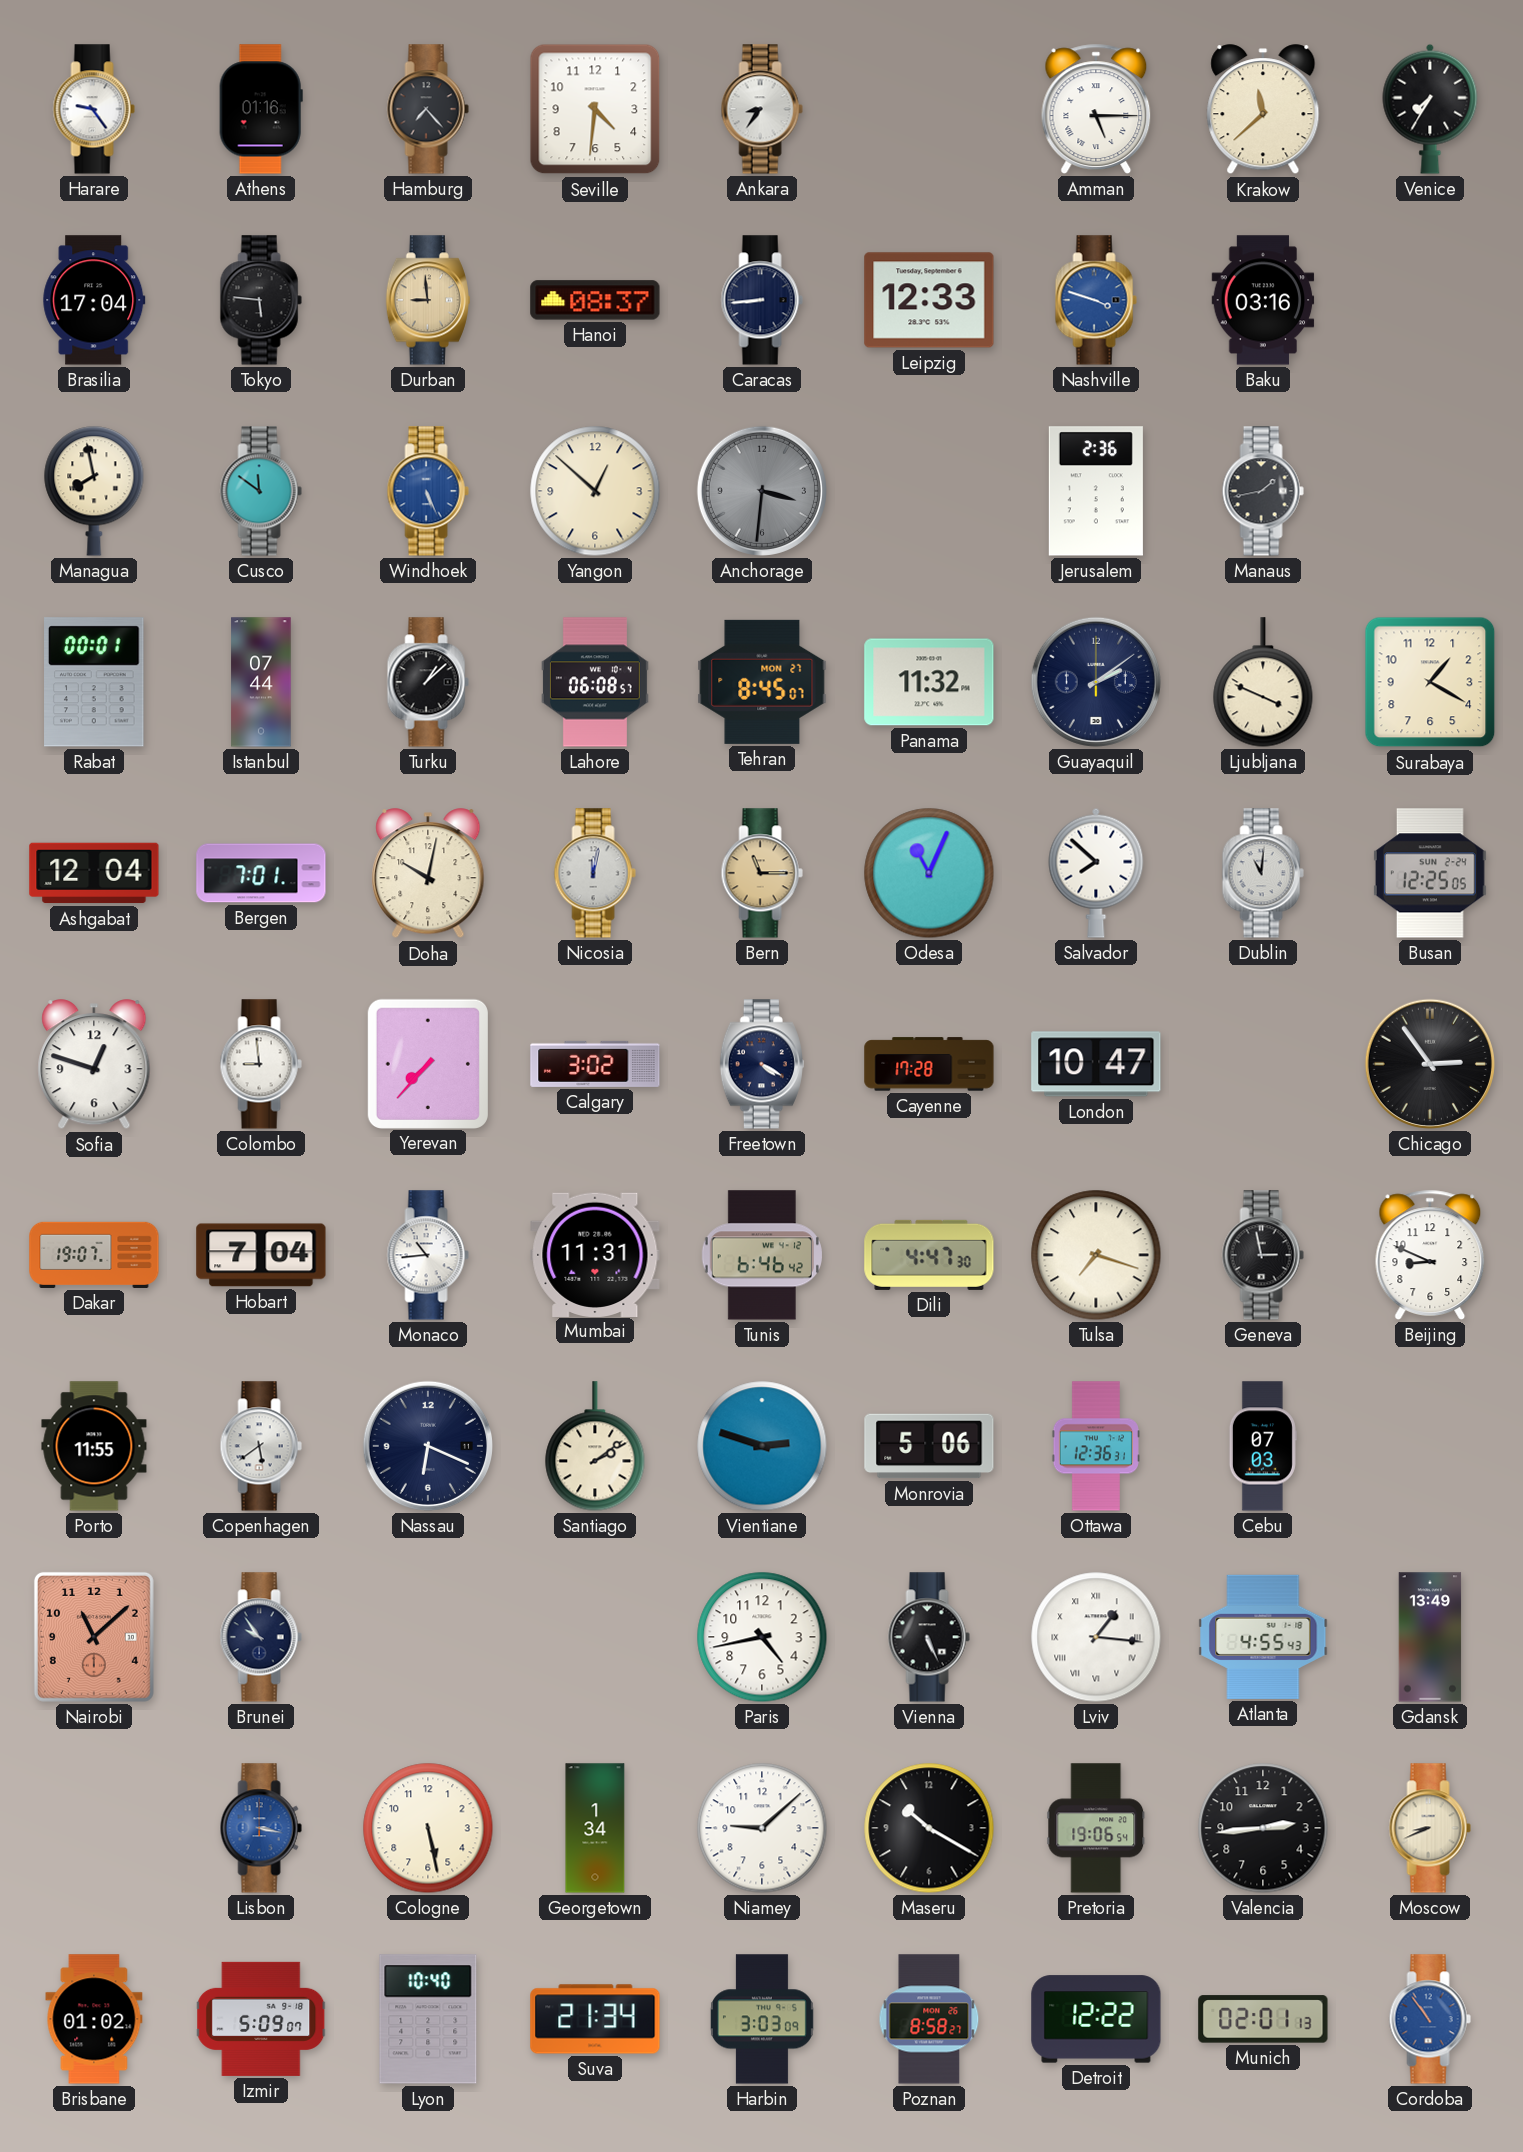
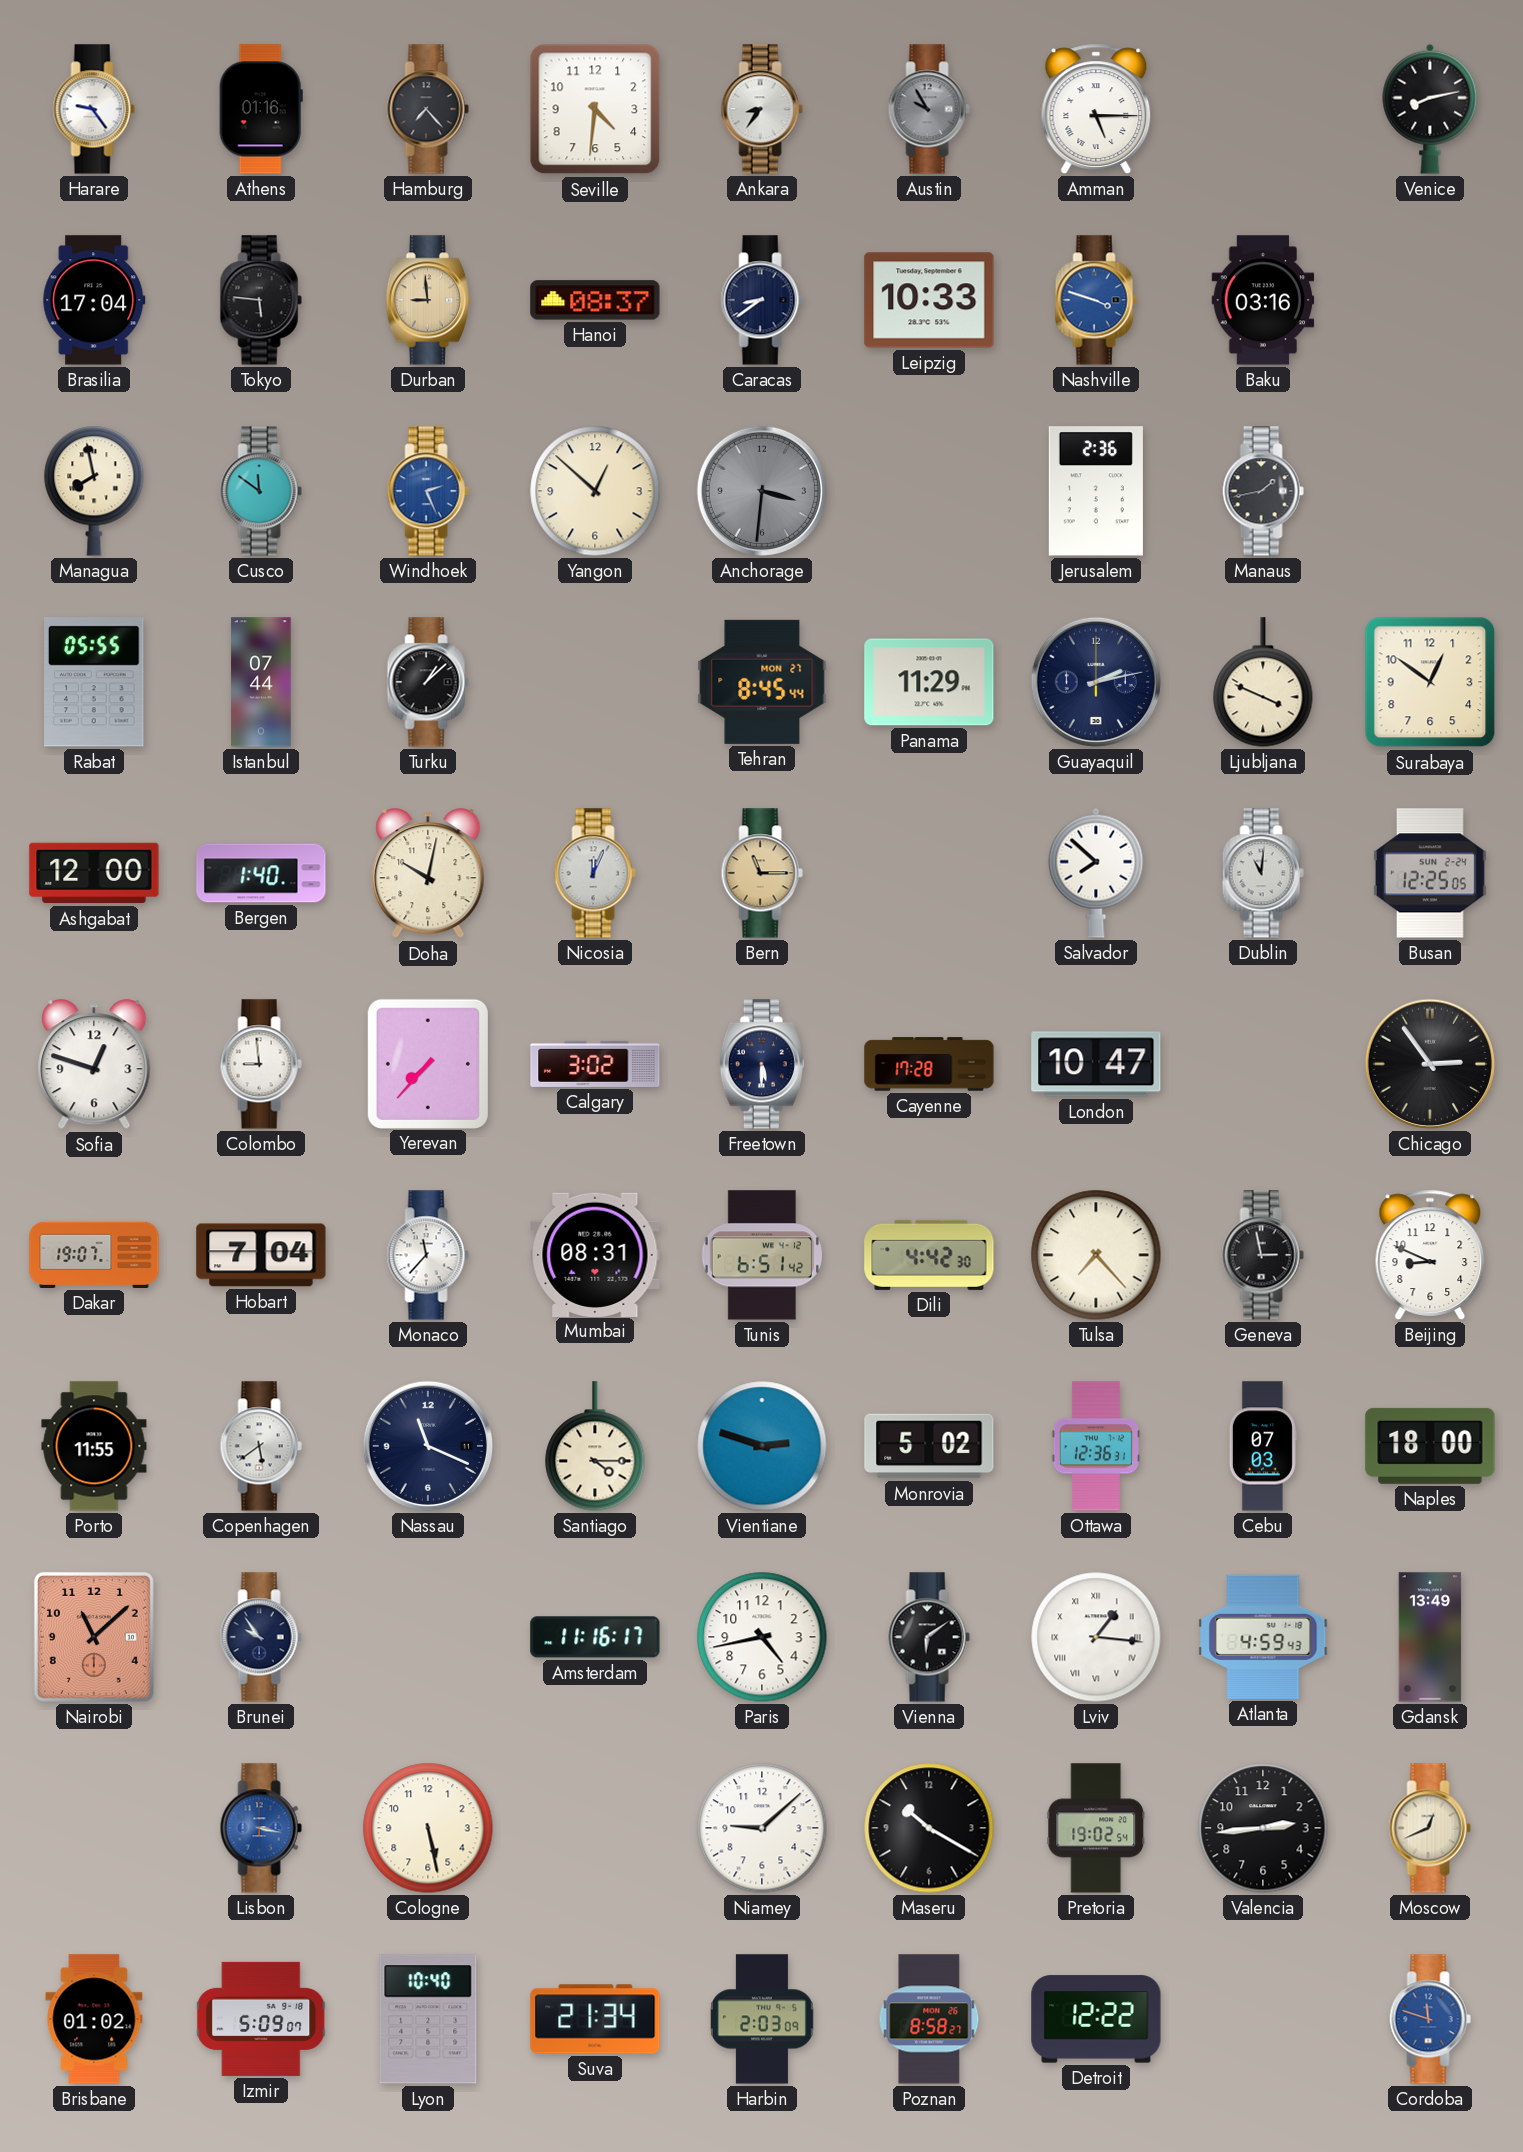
Austin: none -> 9:55
Krakow: 11:38 -> none
Venice: 7:35 -> 8:13
Caracas: 8:44 -> 8:39
Leipzig: 12:33 -> 10:33
Windhoek: 5:26 -> 2:26
Rabat: 00:01 -> 05:55
Lahore: 06:08 -> none
Tehran: 8:45:07 -> 8:45:44
Panama: 11:32 -> 11:29
Guayaquil: 2:09 -> 2:13
Surabaya: 1:20 -> 12:51
Ashgabat: 12:04 -> 12:00
Bergen: 7:01 -> 1:40
Nicosia: 12:02 -> 12:04
Odesa: 11:04 -> none
Freetown: 4:20 -> 5:30
Monaco: 10:44 -> 11:37
Mumbai: 11:31 -> 08:31
Tunis: 6:46 -> 6:51
Dili: 4:47 -> 4:42
Tulsa: 7:18 -> 7:23
Nassau: 6:19 -> 11:19
Santiago: 2:09 -> 4:15
Monrovia: 5:06 -> 5:02
Naples: none -> 18:00
Amsterdam: none -> 11:16
Vienna: 5:26 -> 6:09
Atlanta: 4:55 -> 4:59
Georgetown: 1:34 -> none
Pretoria: 19:06 -> 19:02
Moscow: 8:41 -> 12:41
Harbin: 3:03 -> 2:03
Munich: 02:01 -> none
Cordoba: 10:54 -> 11:48
